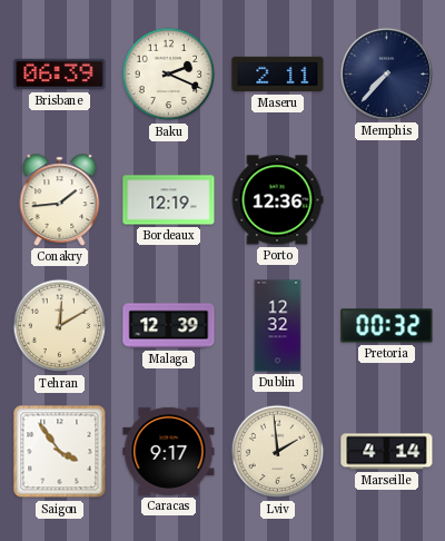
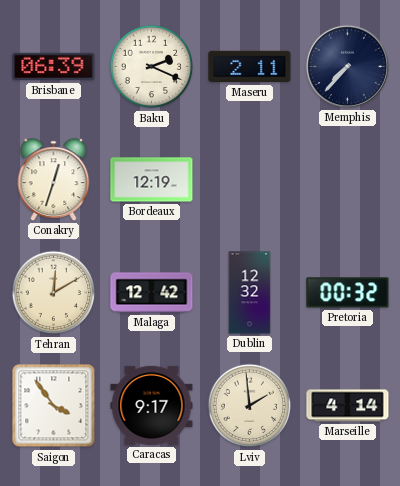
Conakry: 1:44 -> 12:33
Porto: 12:36 -> none
Malaga: 12:39 -> 12:42
